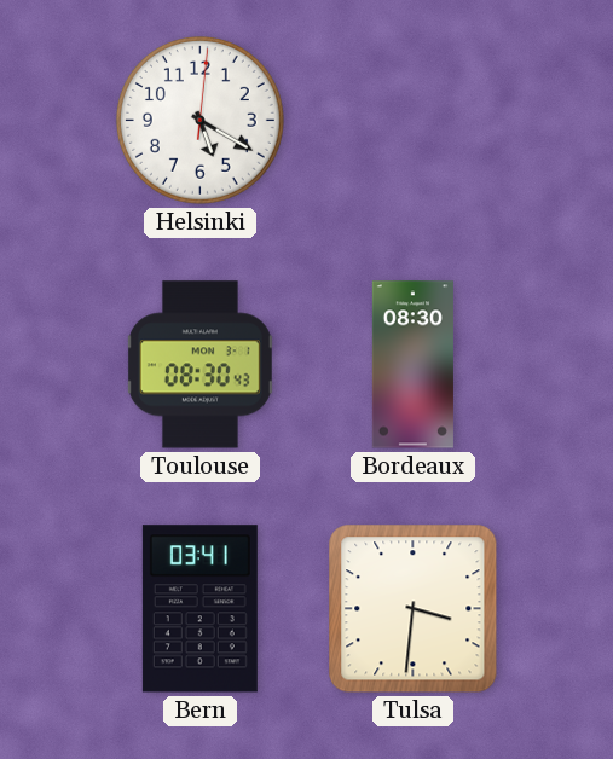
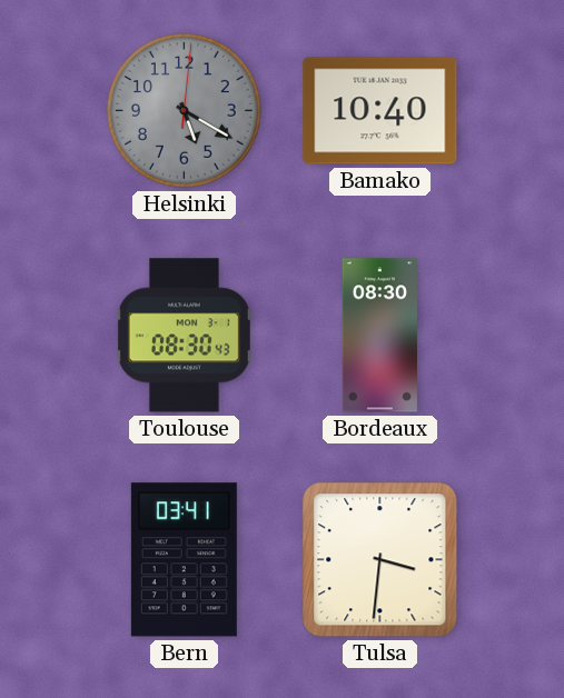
Helsinki dial: white -> grey
Bamako: none -> 10:40
